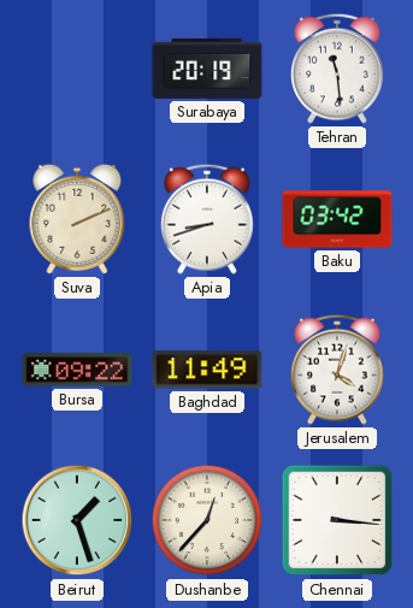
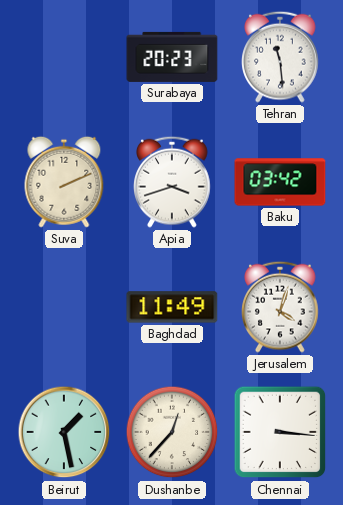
Surabaya: 20:19 -> 20:23
Apia: 8:42 -> 3:42
Bursa: 09:22 -> none
Beirut: 1:27 -> 1:28
